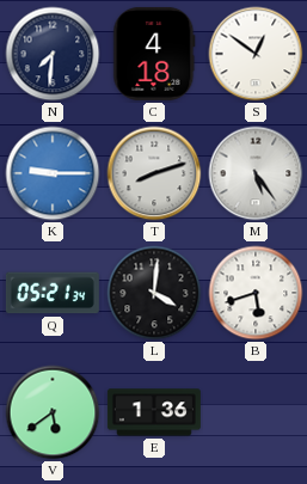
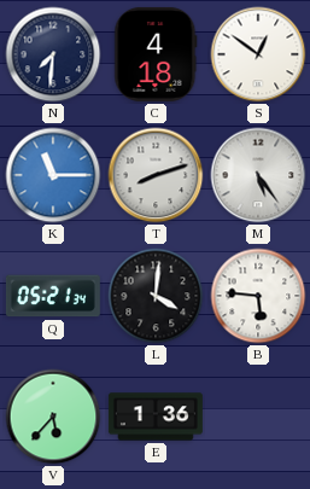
K: 9:15 -> 11:15
B: 5:42 -> 5:46
V: 5:39 -> 5:37
